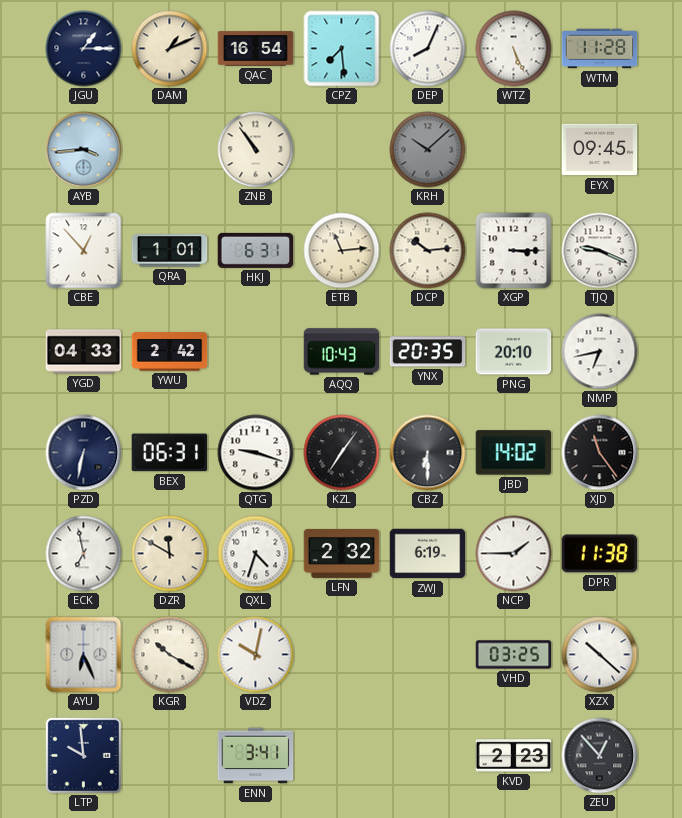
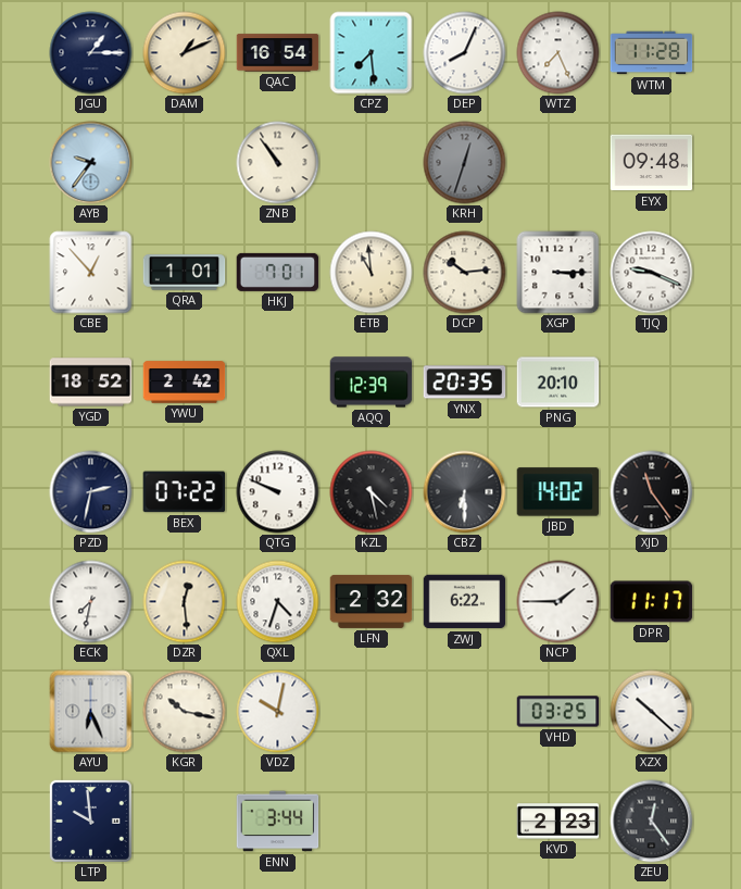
WTZ: 5:26 -> 7:26
AYB: 3:44 -> 9:36
KRH: 10:08 -> 12:33
EYX: 09:45 -> 09:48
HKJ: 6:31 -> 7:01
ETB: 11:14 -> 10:59
YGD: 04:33 -> 18:52
AQQ: 10:43 -> 12:39
NMP: 6:43 -> none
PZD: 6:32 -> 2:32
BEX: 06:31 -> 07:22
QTG: 9:18 -> 9:49
KZL: 7:06 -> 4:28
ECK: 6:58 -> 7:32
DZR: 11:50 -> 12:29
ZWJ: 6:19 -> 6:22
DPR: 11:38 -> 11:17
KGR: 10:20 -> 10:17
ENN: 3:41 -> 3:44
ZEU: 12:53 -> 12:24
